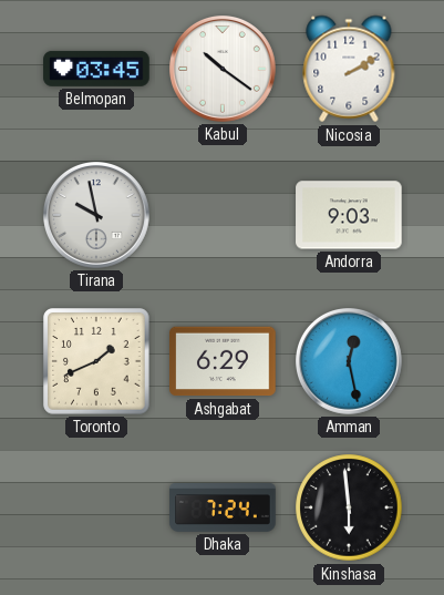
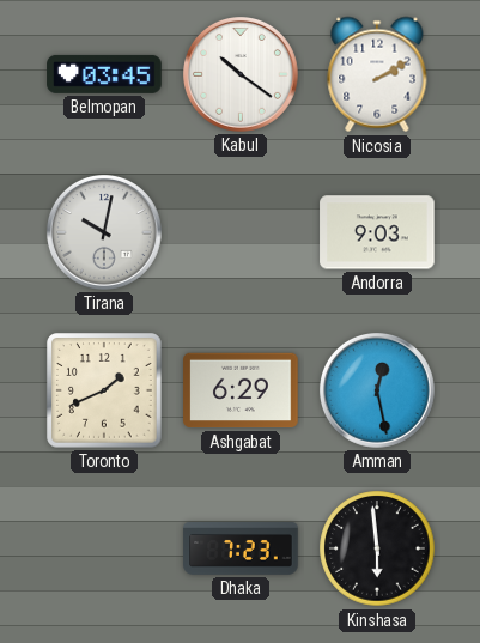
Tirana: 9:58 -> 10:02
Dhaka: 7:24 -> 7:23
